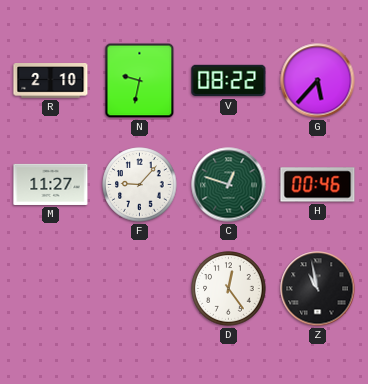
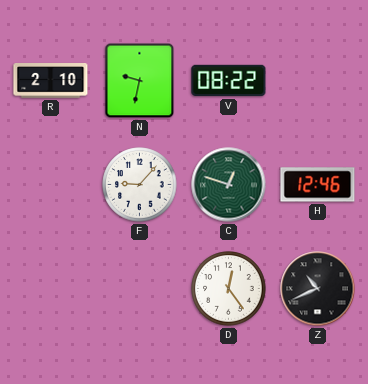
G: 5:37 -> none
M: 11:27 -> none
H: 00:46 -> 12:46
Z: 10:58 -> 10:41
